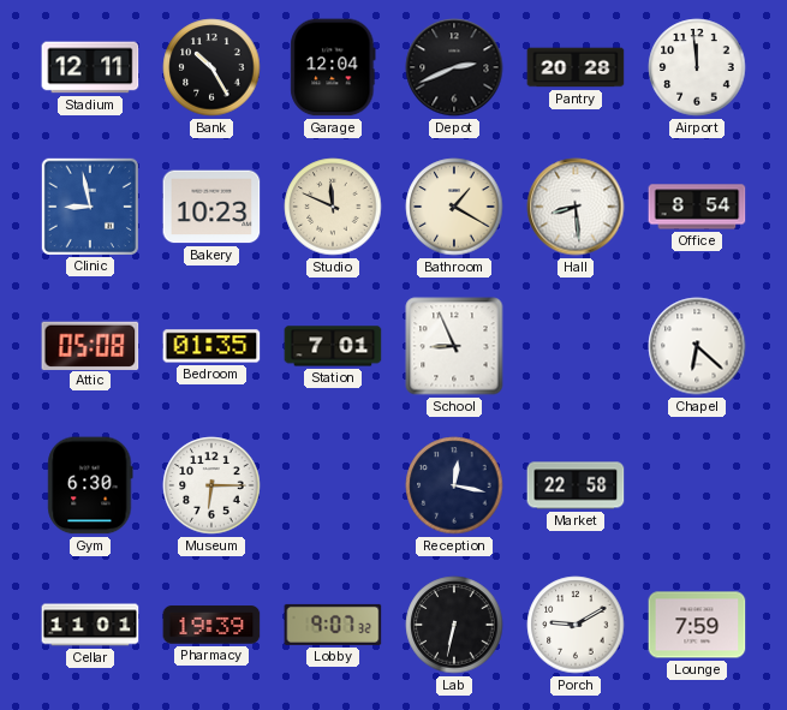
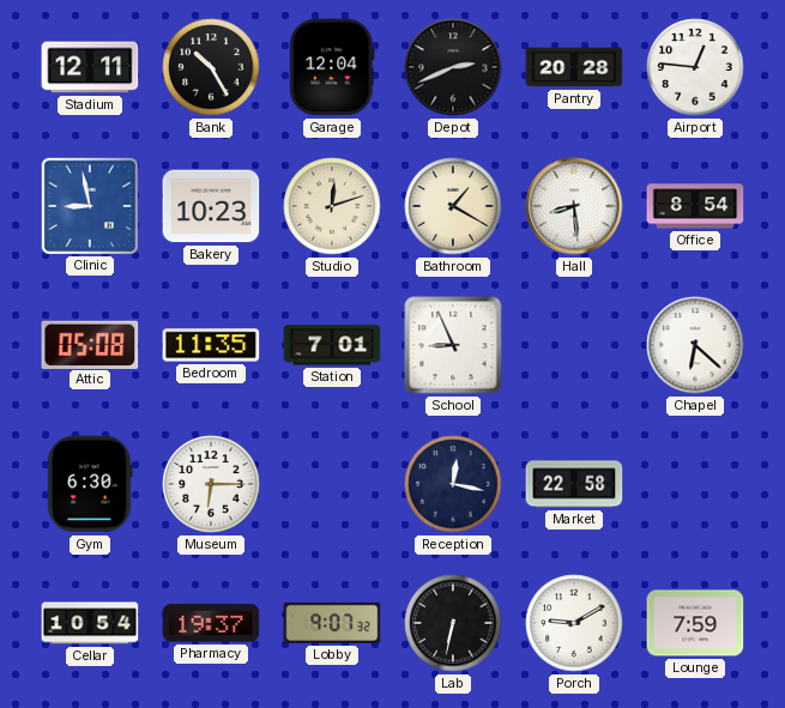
Airport: 11:59 -> 12:46
Studio: 11:49 -> 12:12
Bedroom: 01:35 -> 11:35
Cellar: 11:01 -> 10:54
Pharmacy: 19:39 -> 19:37
